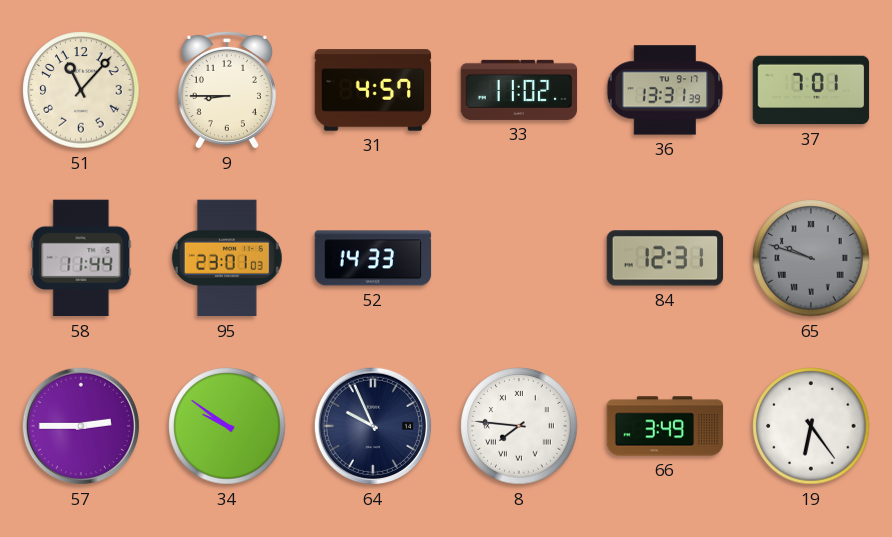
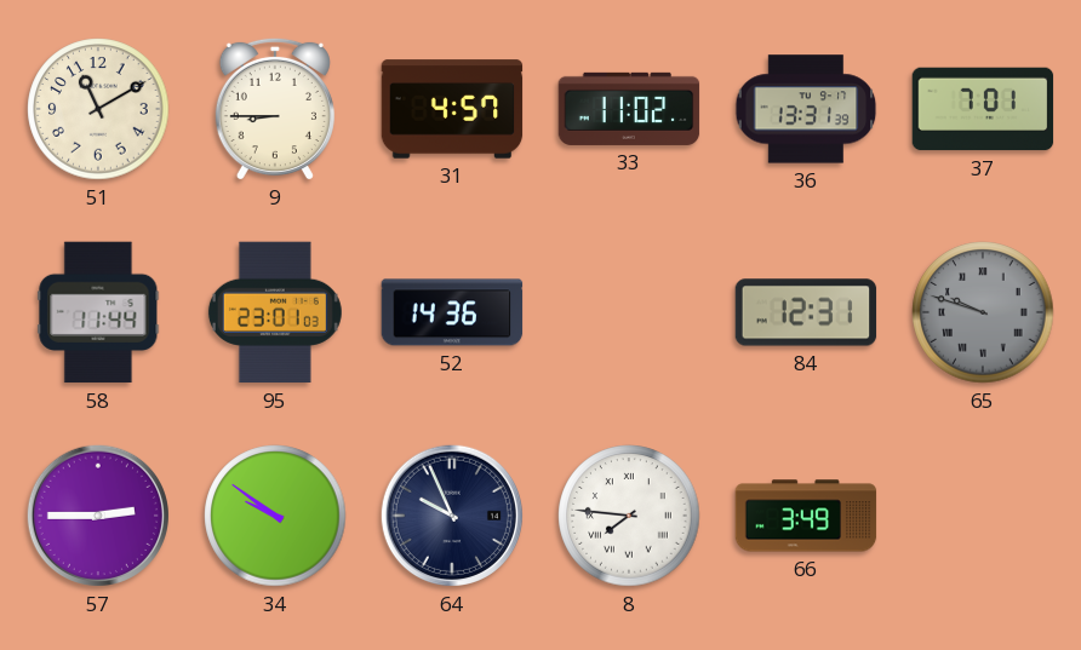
51: 11:07 -> 11:10
52: 14:33 -> 14:36
19: 6:24 -> none
